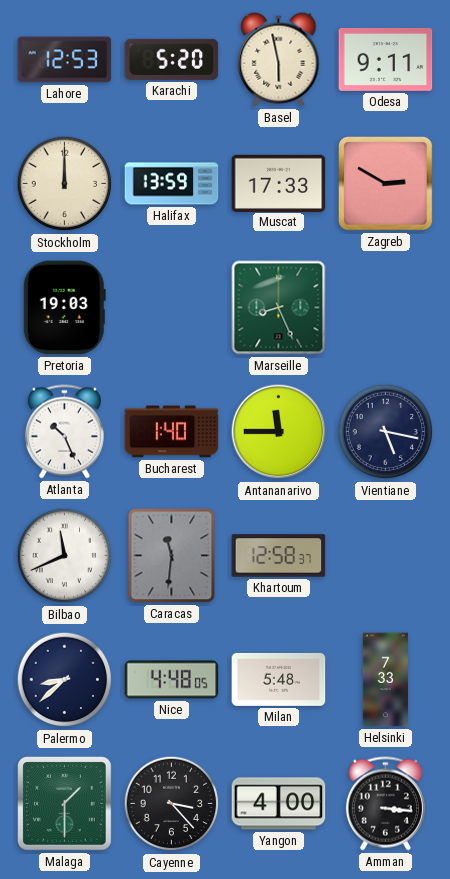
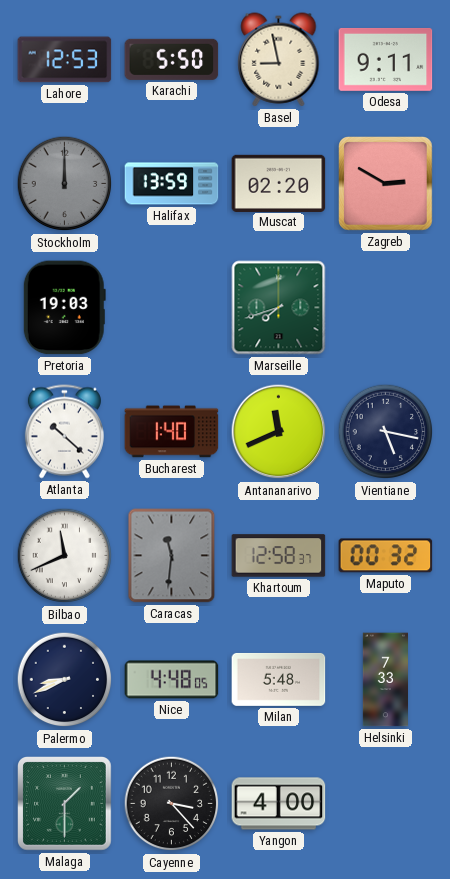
Karachi: 5:20 -> 5:50
Basel: 5:58 -> 8:58
Stockholm dial: cream -> grey
Muscat: 17:33 -> 02:20
Marseille: 8:26 -> 7:42
Atlanta: 10:26 -> 10:22
Antananarivo: 11:45 -> 11:41
Maputo: none -> 00:32
Palermo: 8:38 -> 8:41
Amman: 3:16 -> none
